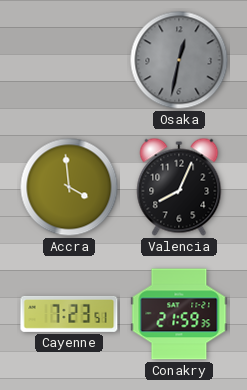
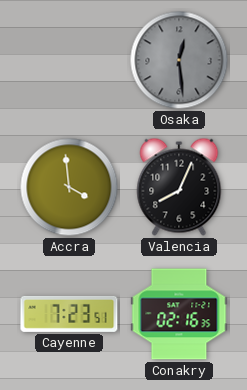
Osaka: 12:32 -> 12:29
Conakry: 21:59 -> 02:16
